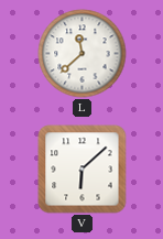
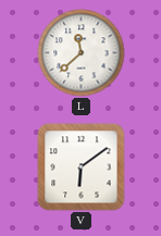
V: 6:08 -> 6:09
